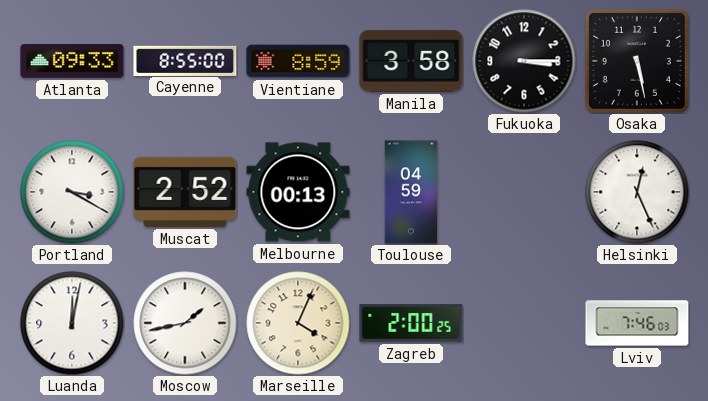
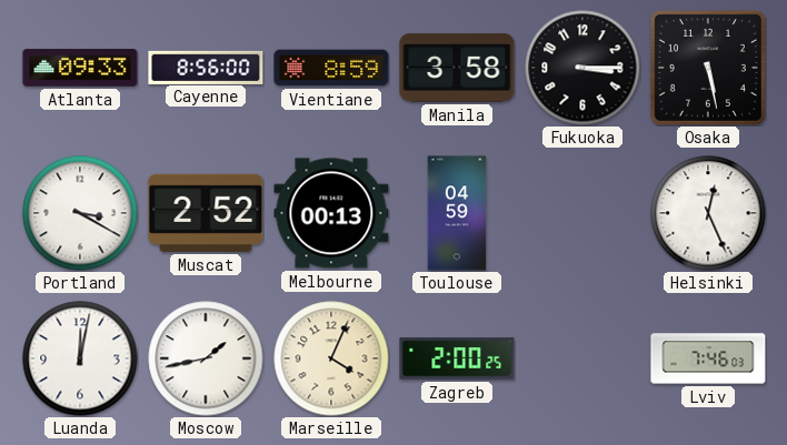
Cayenne: 8:55 -> 8:56
